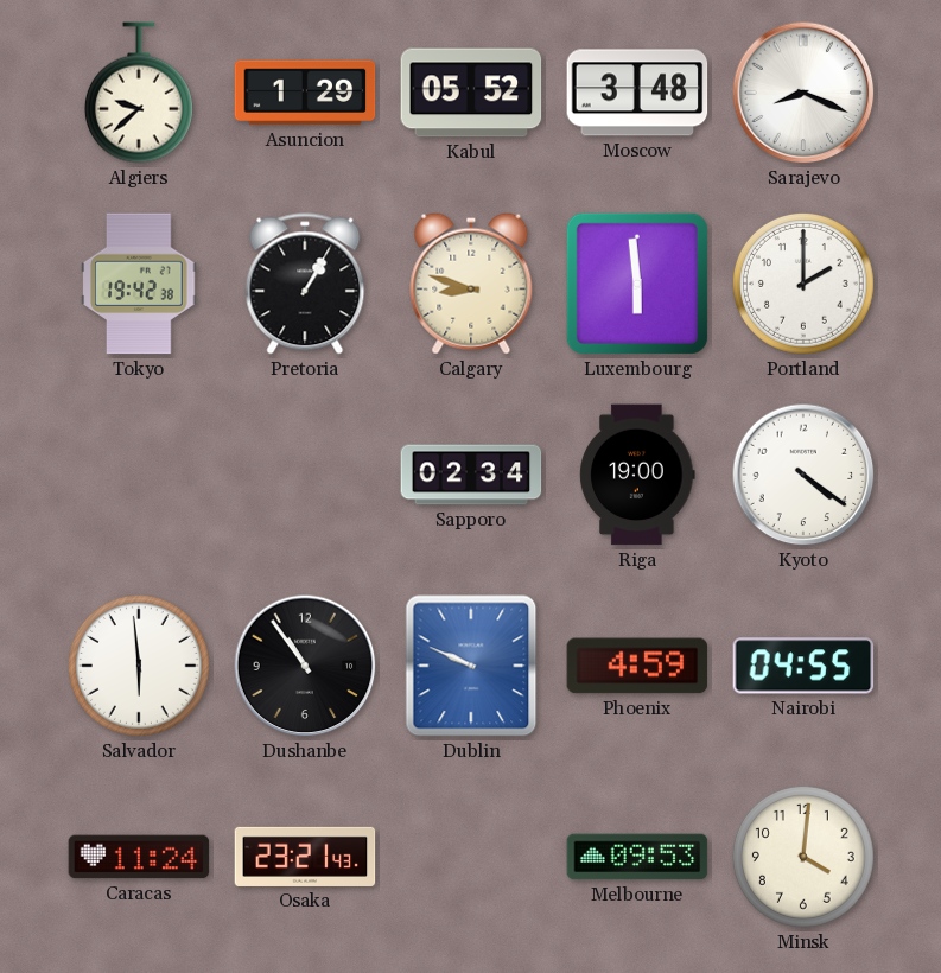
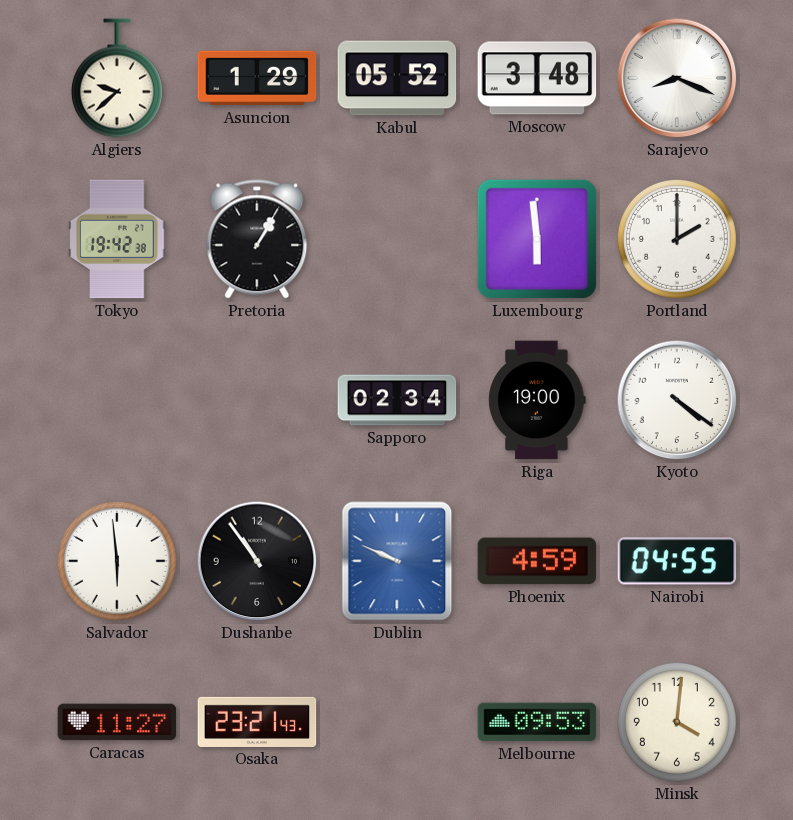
Calgary: 8:48 -> none
Caracas: 11:24 -> 11:27
